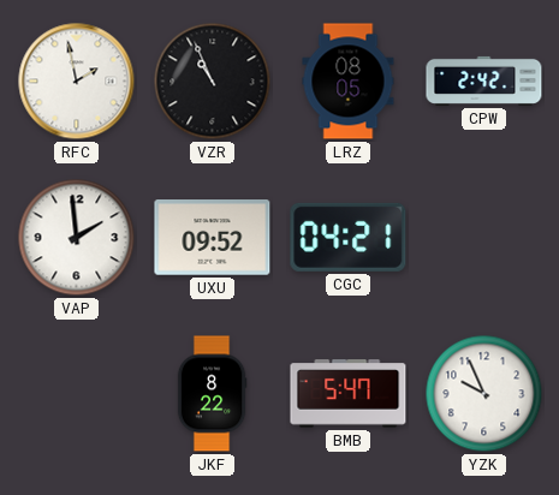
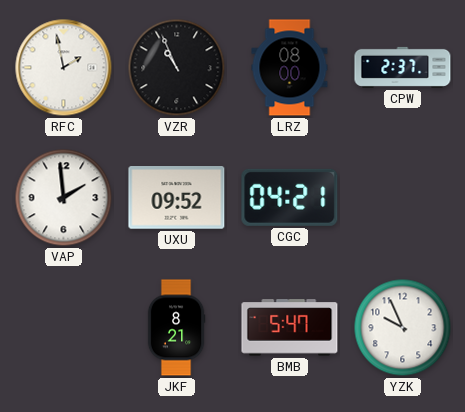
LRZ: 08:05 -> 08:00
CPW: 2:42 -> 2:37
JKF: 8:22 -> 8:21
